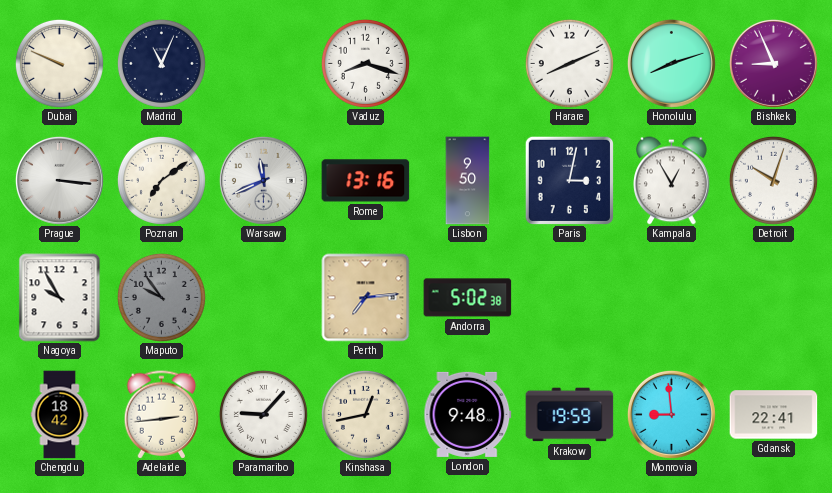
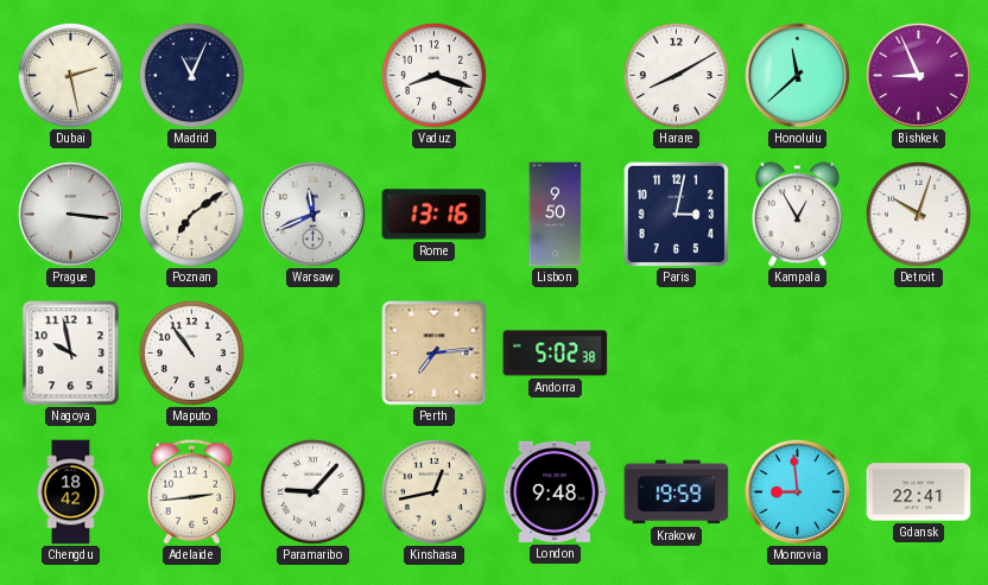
Dubai: 9:49 -> 2:28
Harare: 8:11 -> 8:10
Honolulu: 8:12 -> 11:38
Nagoya: 9:55 -> 9:58
Maputo: 9:54 -> 10:54
Maputo dial: grey -> white
